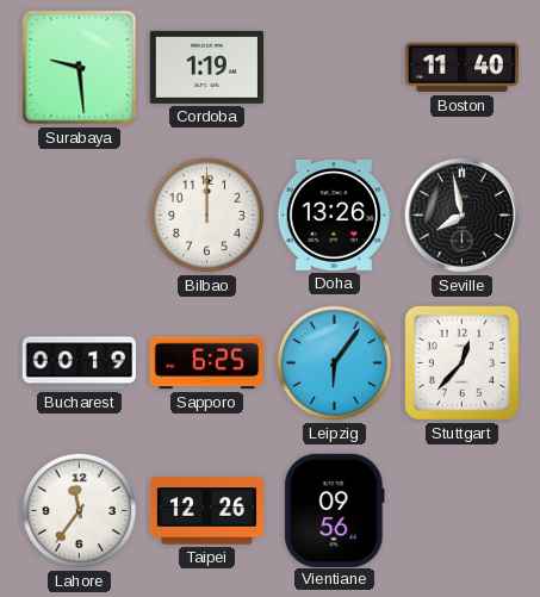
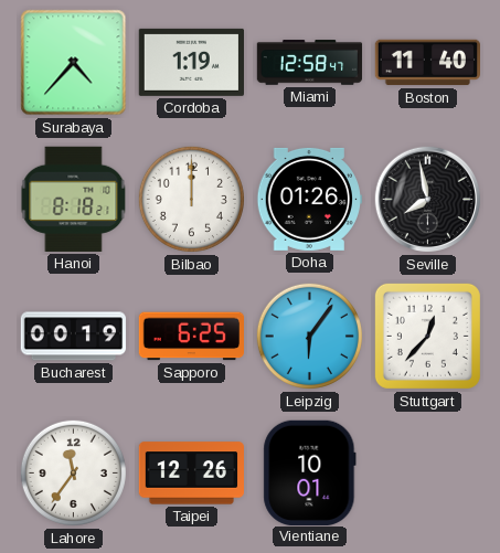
Surabaya: 9:29 -> 4:37
Miami: none -> 12:58
Hanoi: none -> 8:18
Doha: 13:26 -> 01:26
Vientiane: 09:56 -> 10:01
